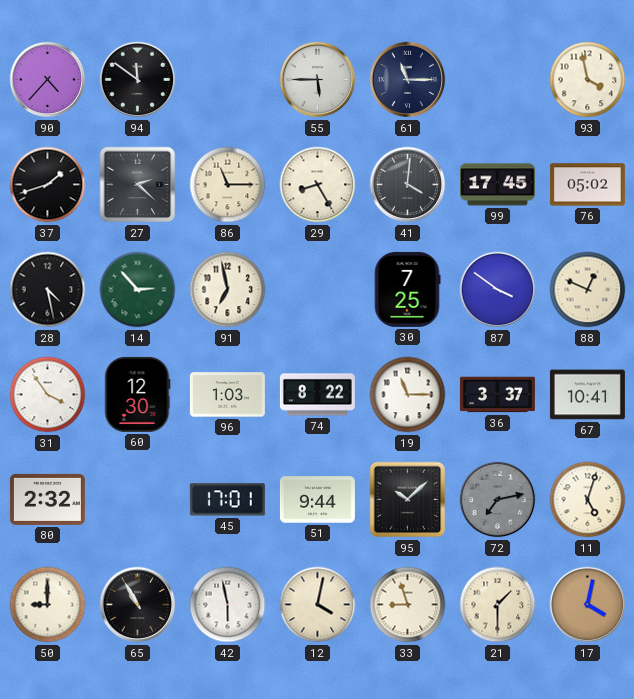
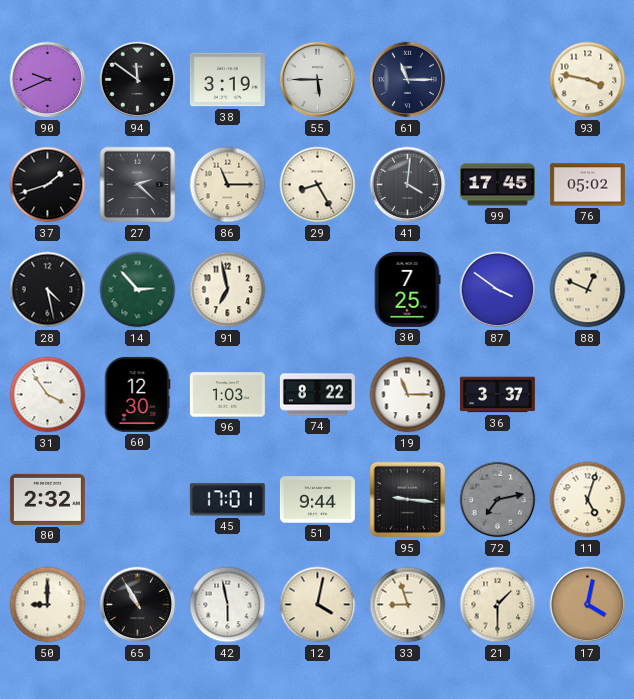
90: 4:37 -> 9:41
38: none -> 3:19
93: 3:58 -> 3:47
67: 10:41 -> none
95: 10:08 -> 9:16
